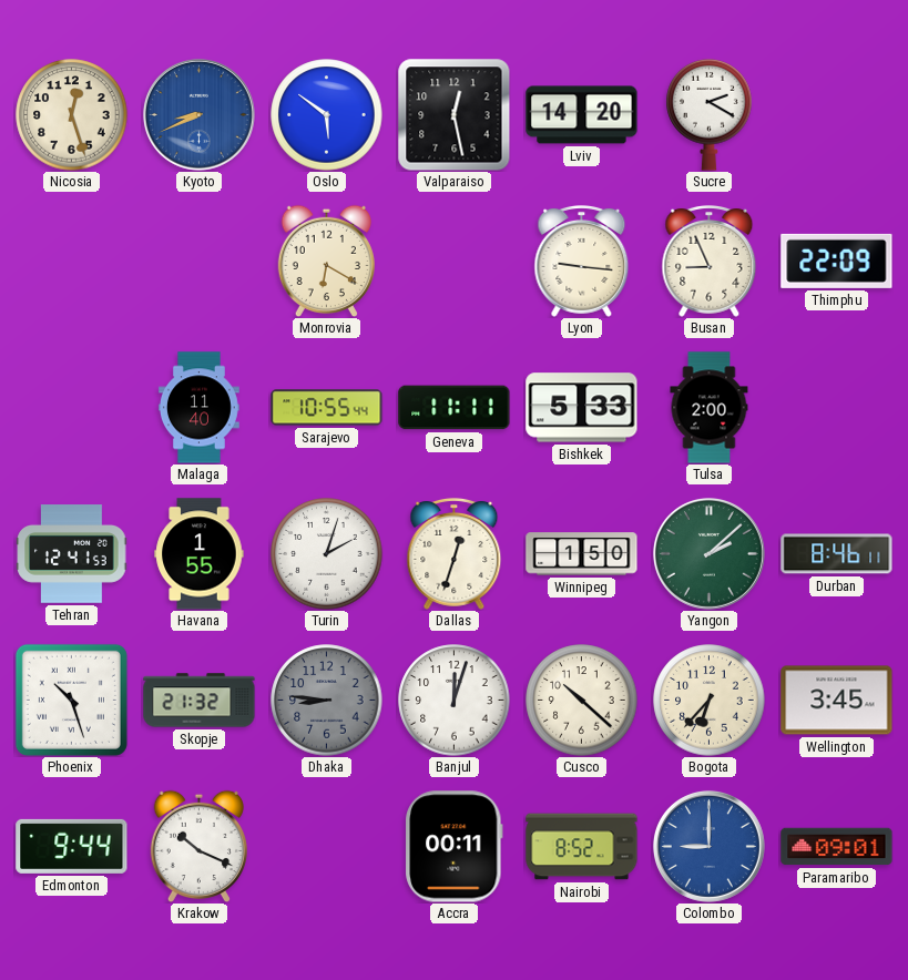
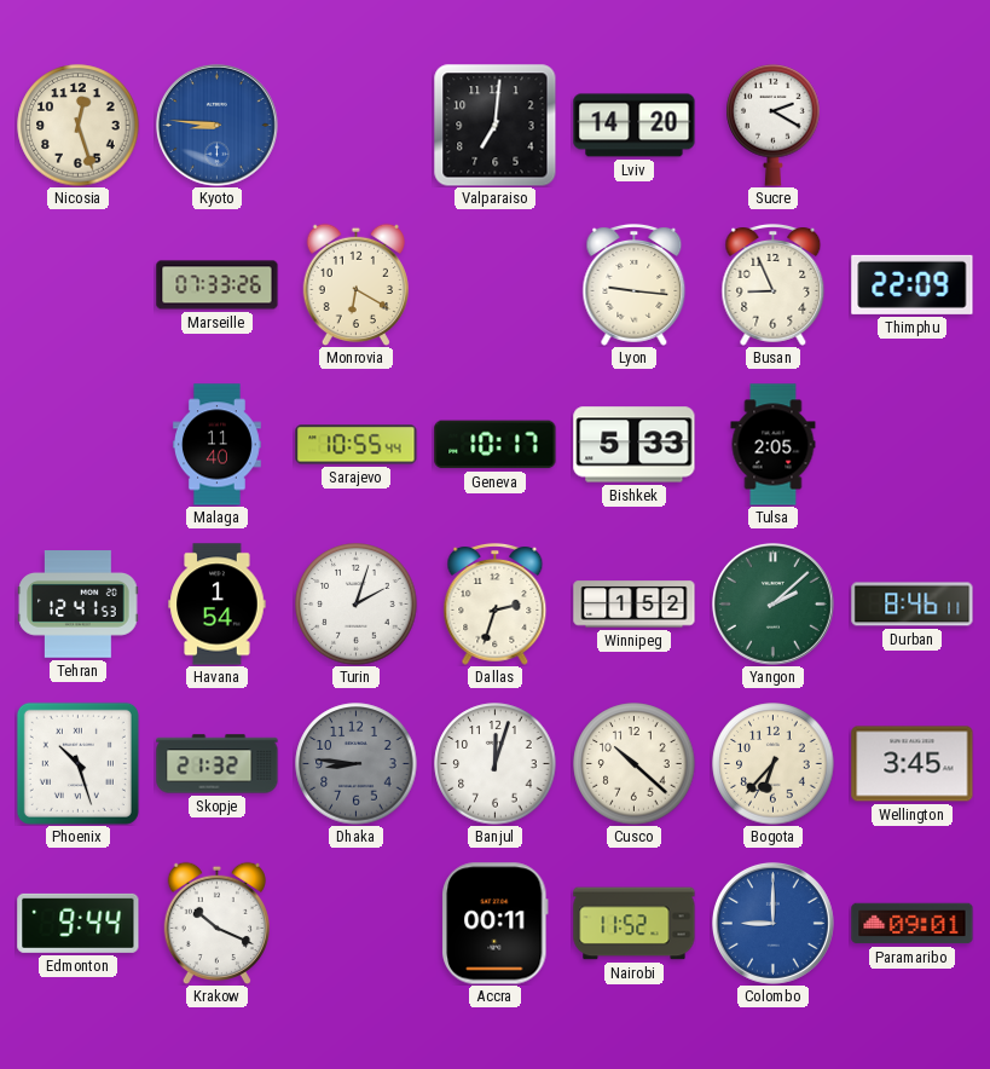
Kyoto: 8:41 -> 8:46
Oslo: 5:51 -> none
Valparaiso: 12:28 -> 7:01
Marseille: none -> 07:33
Geneva: 11:11 -> 10:17
Tulsa: 2:00 -> 2:05
Havana: 1:55 -> 1:54
Dallas: 12:33 -> 2:33
Winnipeg: 1:50 -> 1:52
Nairobi: 8:52 -> 11:52
